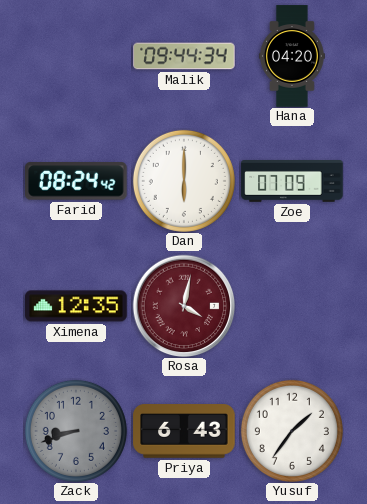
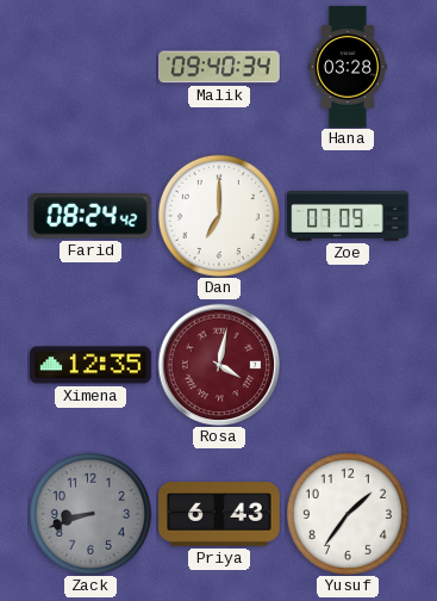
Malik: 09:44 -> 09:40
Hana: 04:20 -> 03:28
Dan: 6:00 -> 7:00
